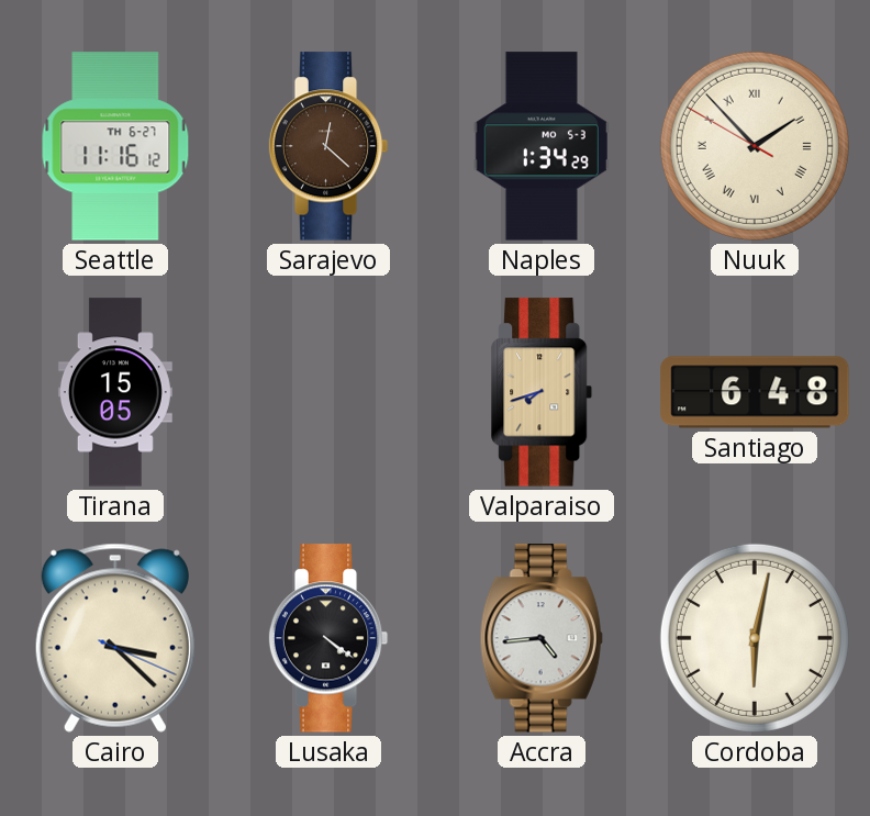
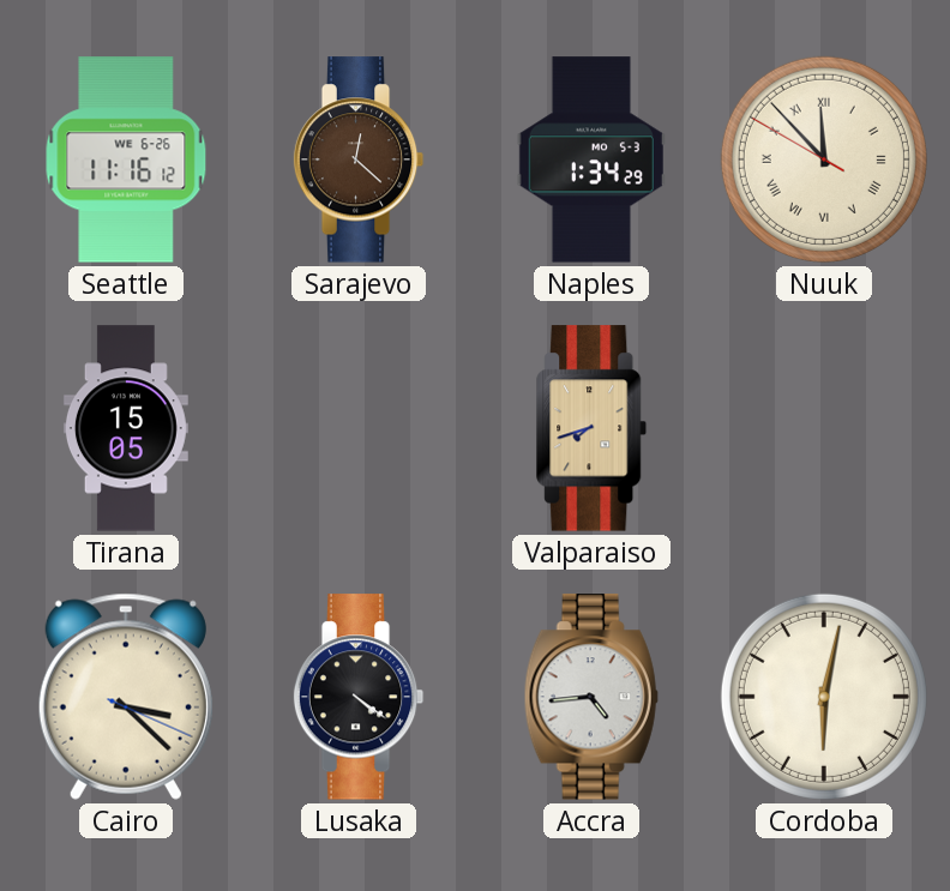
Seattle date: TH 6-27 -> WE 6-26
Nuuk: 1:52 -> 11:52
Santiago: 6:48 -> none
